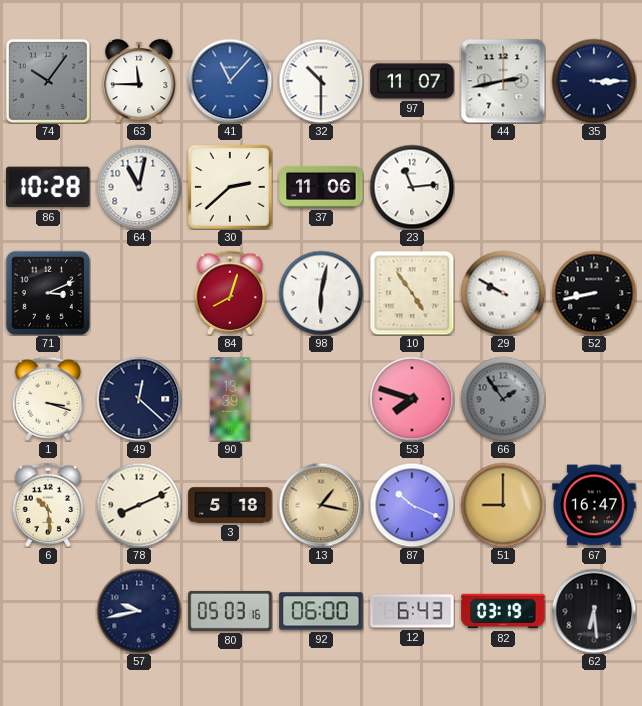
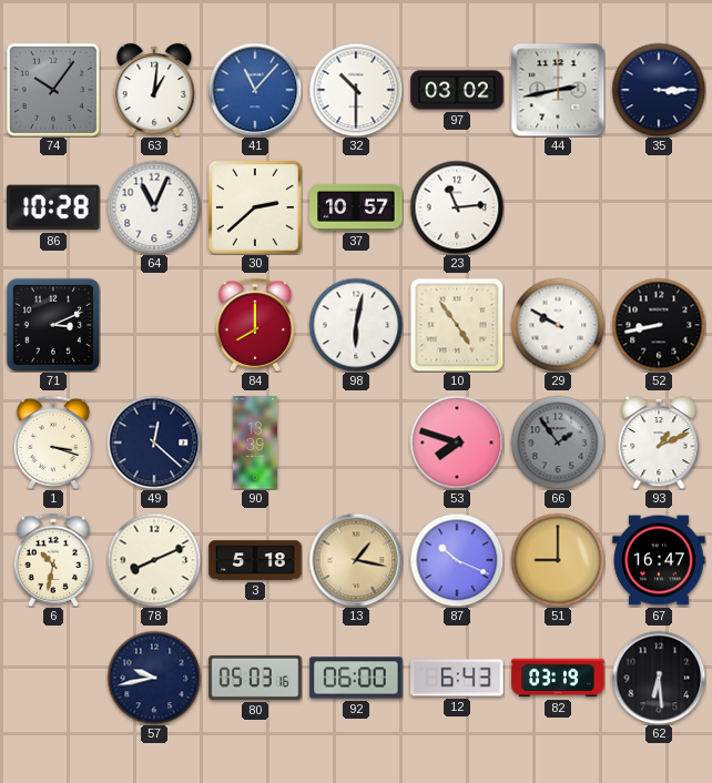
63: 11:45 -> 1:01
97: 11:07 -> 03:02
64: 11:02 -> 11:04
37: 11:06 -> 10:57
84: 8:03 -> 8:00
93: none -> 1:11
6: 10:29 -> 10:32
